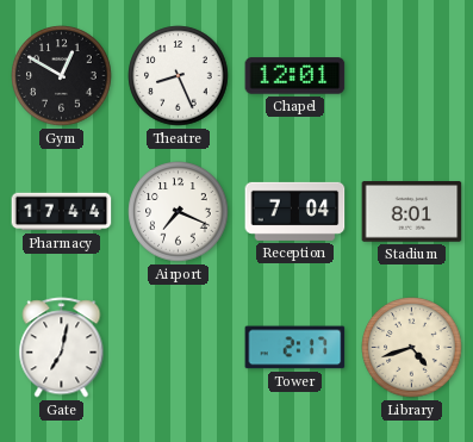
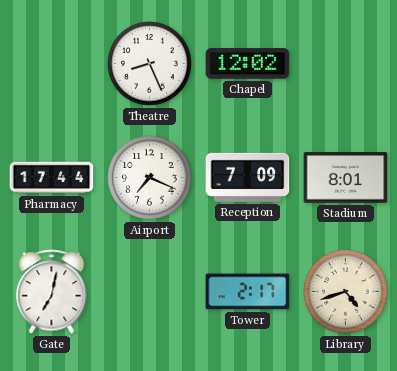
Gym: 12:50 -> none
Chapel: 12:01 -> 12:02
Reception: 7:04 -> 7:09
